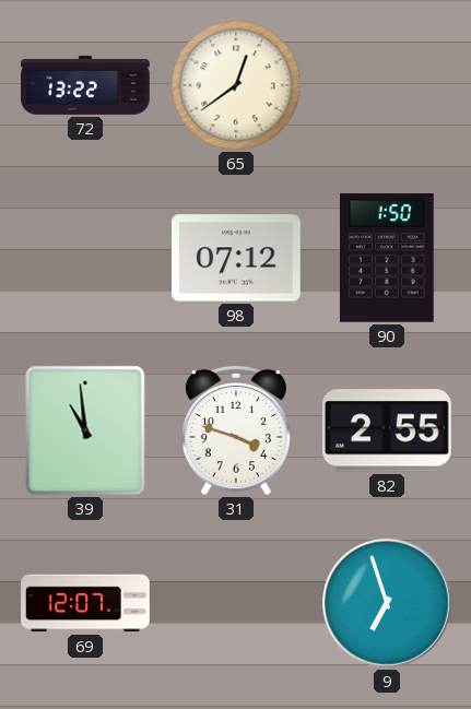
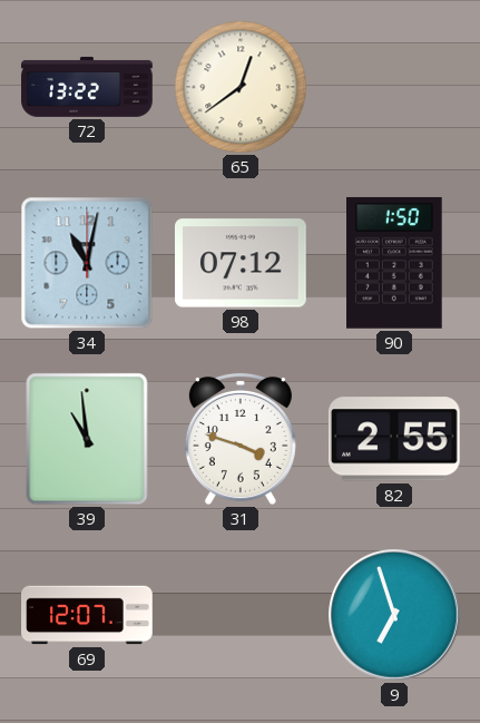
34: none -> 11:02
